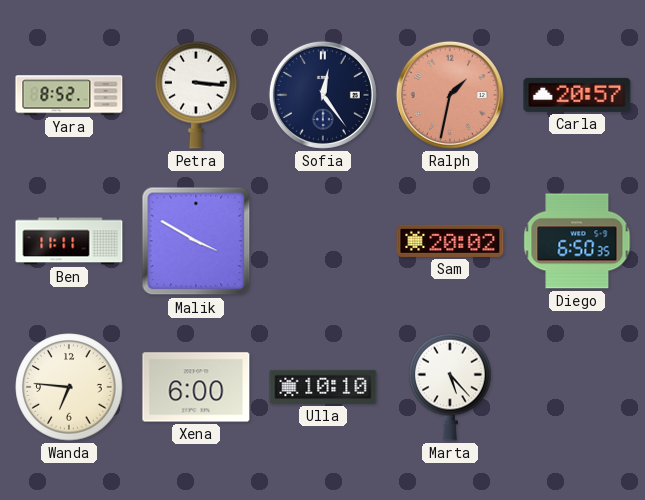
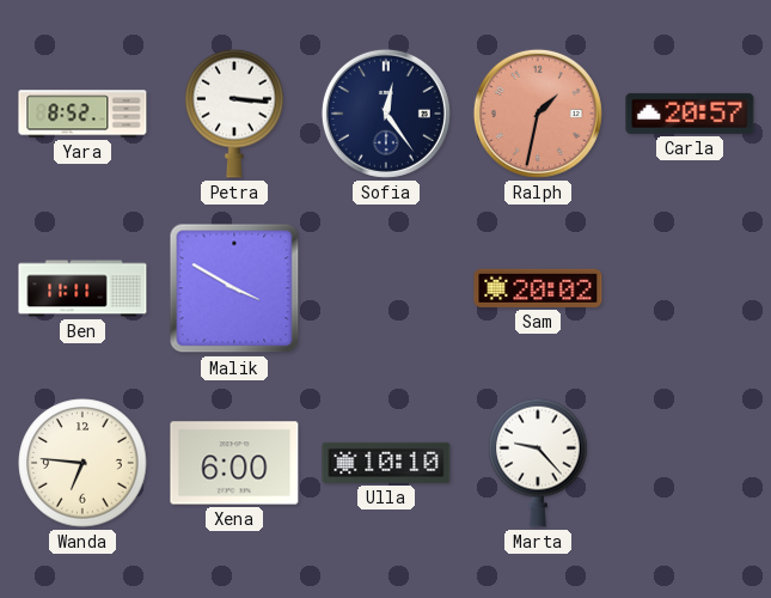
Diego: 6:50 -> none
Marta: 5:23 -> 9:23
